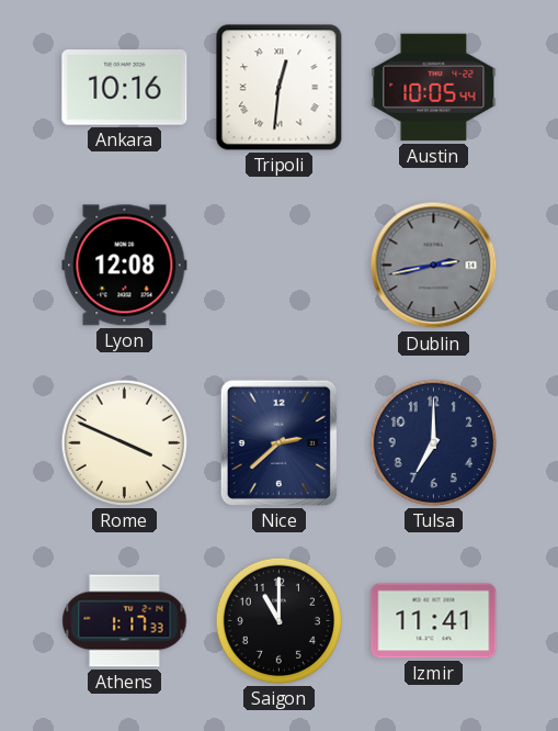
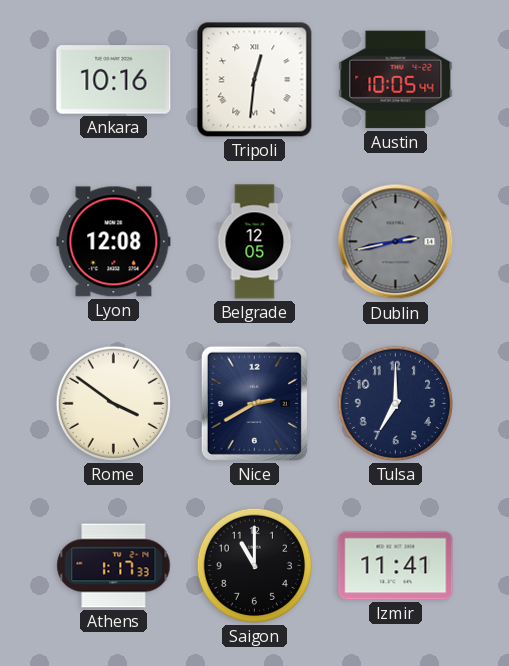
Belgrade: none -> 12:05
Rome: 3:49 -> 3:51
Nice: 2:38 -> 2:40
